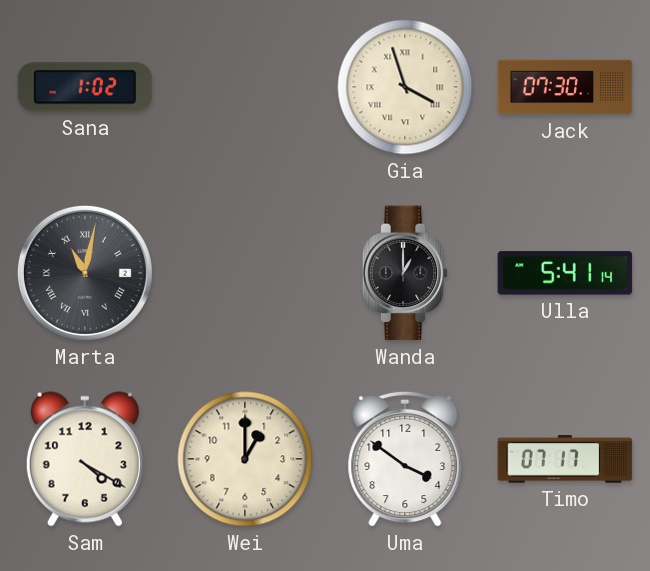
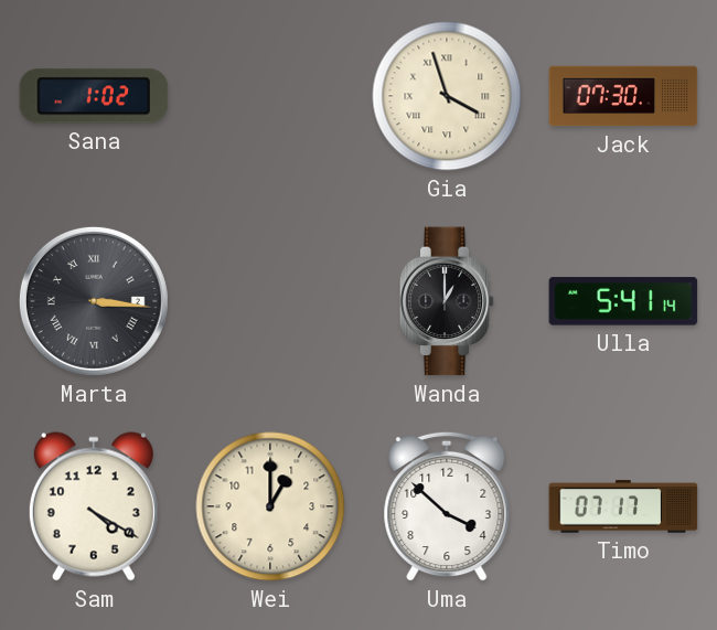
Marta: 11:02 -> 3:16
Uma: 3:51 -> 3:52
